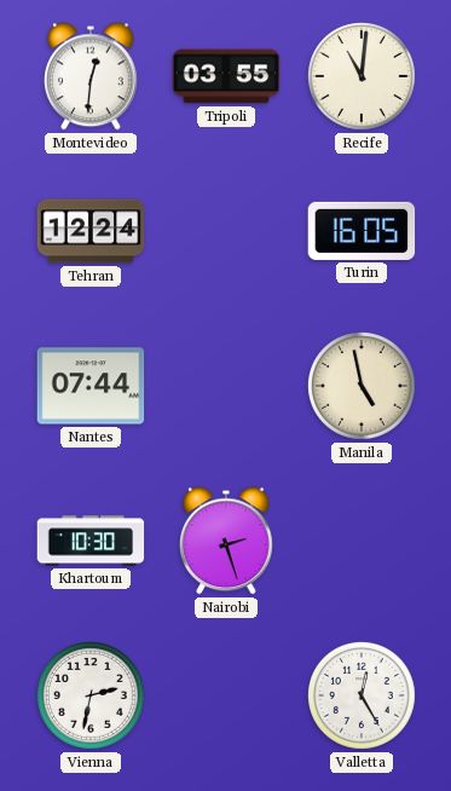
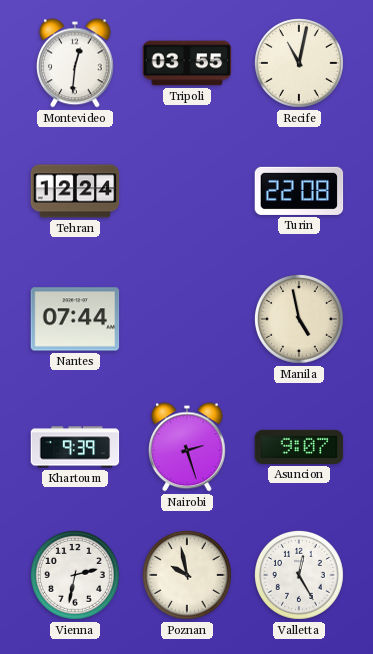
Recife: 11:01 -> 11:02
Turin: 16:05 -> 22:08
Khartoum: 10:30 -> 9:39
Asuncion: none -> 9:07
Poznan: none -> 9:58
